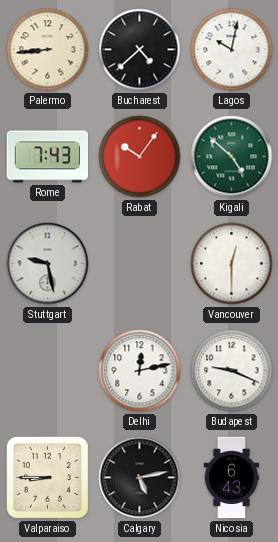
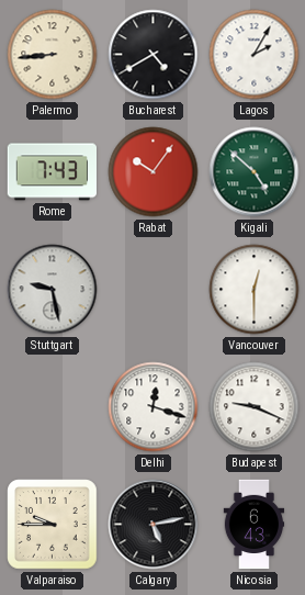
Bucharest: 4:38 -> 4:40
Lagos: 10:02 -> 2:05
Delhi: 12:13 -> 12:18
Valparaiso: 8:45 -> 9:45
